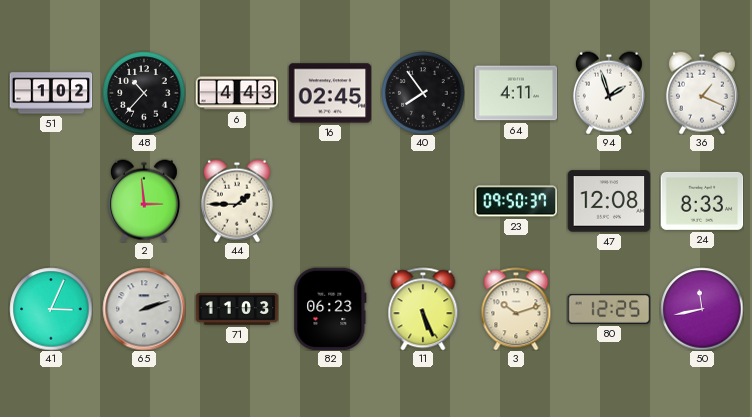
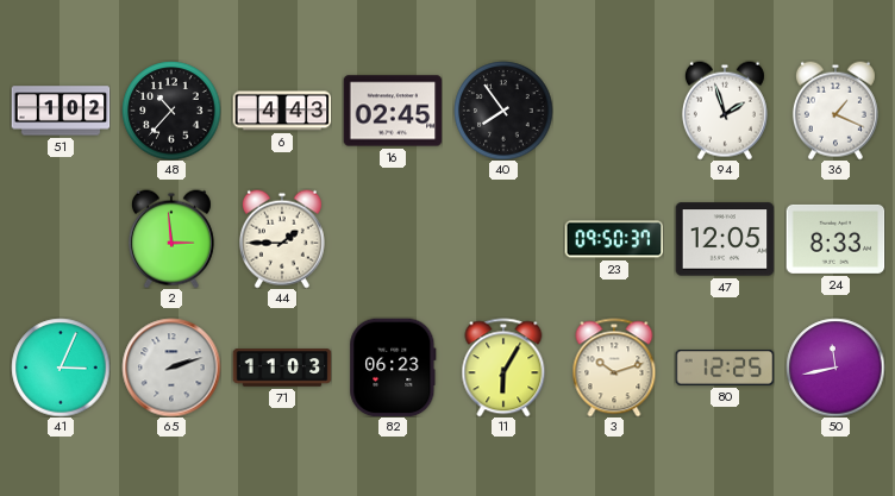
64: 4:11 -> none
47: 12:08 -> 12:05
11: 5:26 -> 6:05
